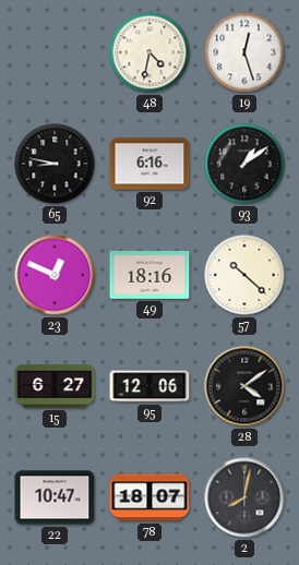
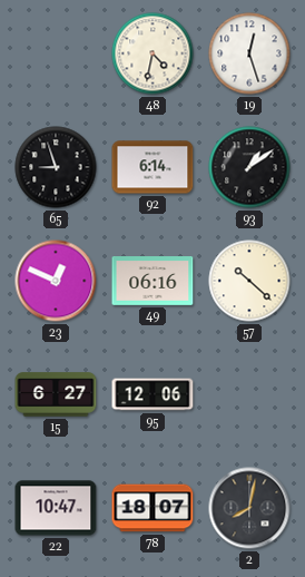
65: 8:47 -> 8:57
92: 6:16 -> 6:14
49: 18:16 -> 06:16
28: 4:09 -> none
